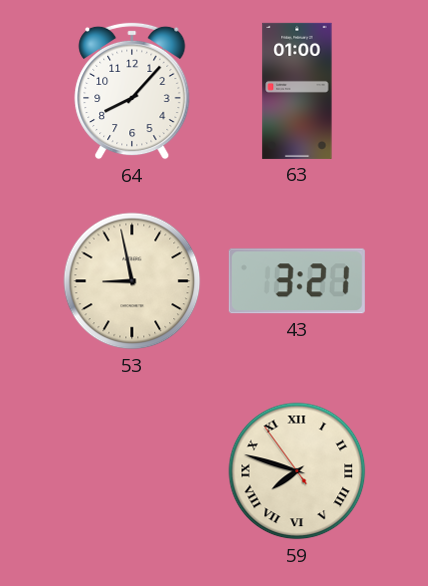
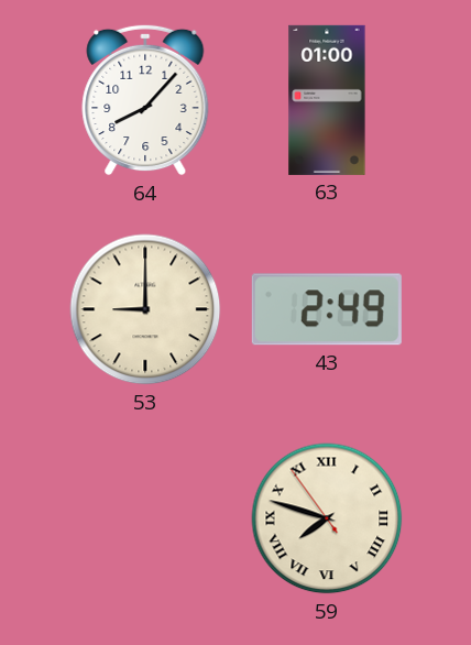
53: 8:58 -> 9:00
43: 3:21 -> 2:49
